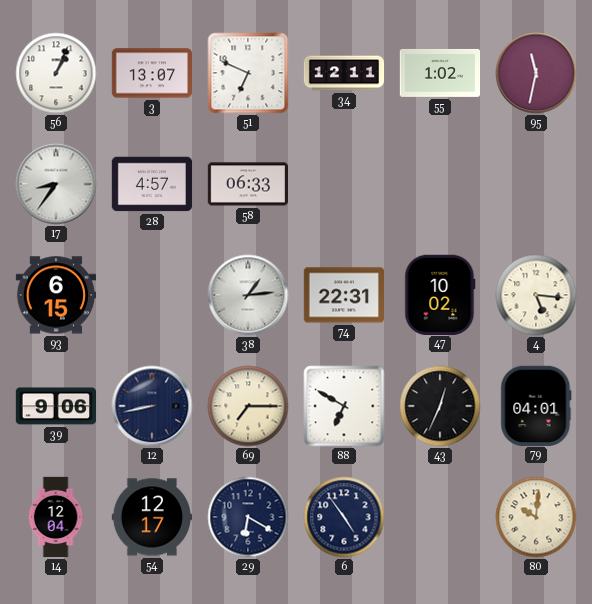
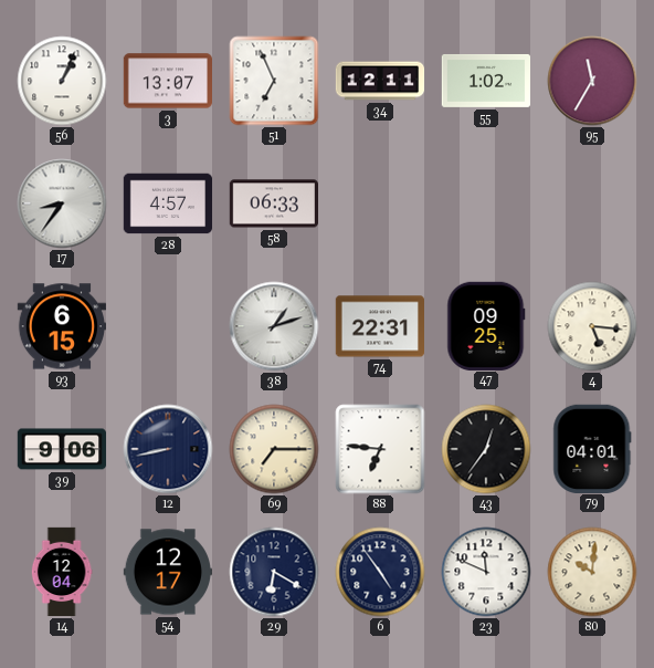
51: 6:49 -> 6:56
95: 11:32 -> 11:35
38: 1:14 -> 1:12
47: 10:02 -> 09:25
88: 6:50 -> 6:46
43: 12:34 -> 12:36
23: none -> 11:49
